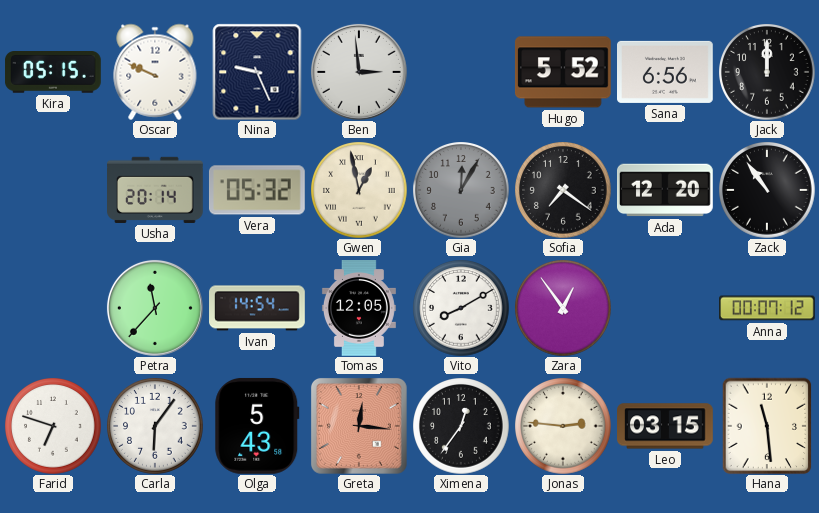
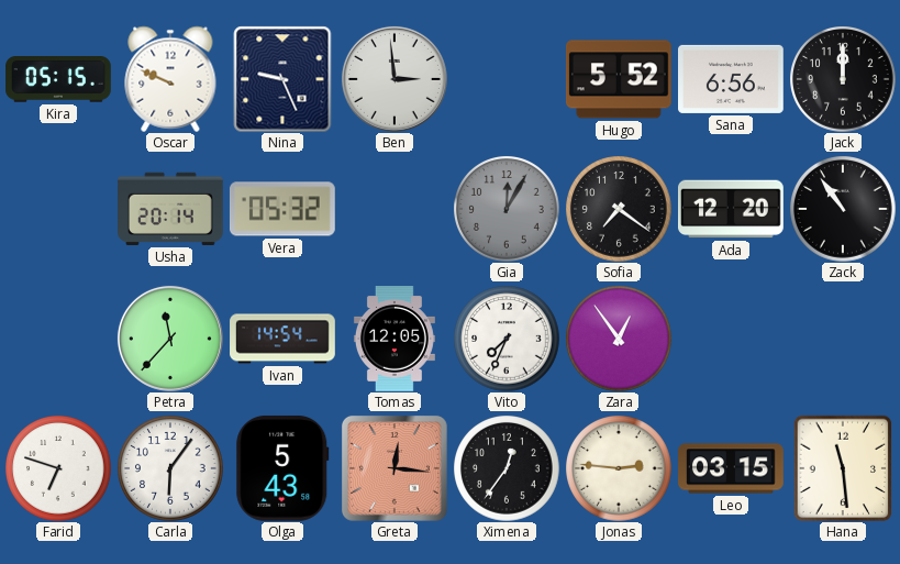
Gwen: 12:58 -> none
Vito: 8:10 -> 7:34
Anna: 00:07 -> none
